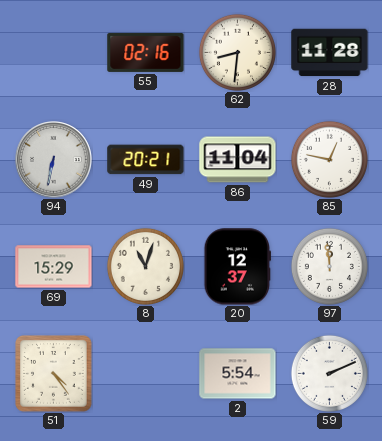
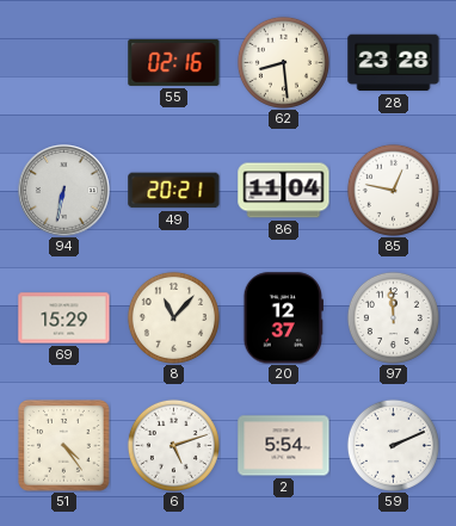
62: 8:31 -> 8:29
28: 11:28 -> 23:28
8: 11:03 -> 11:07
6: none -> 5:12
